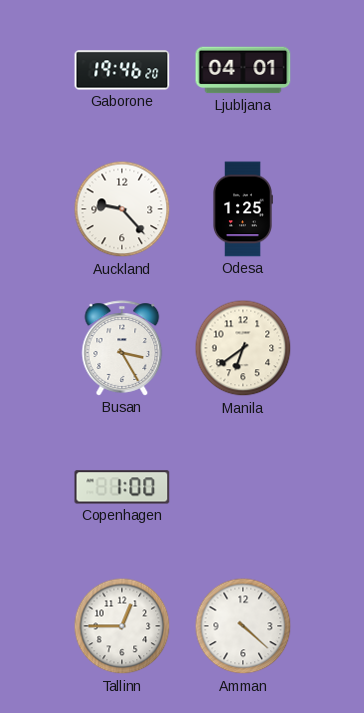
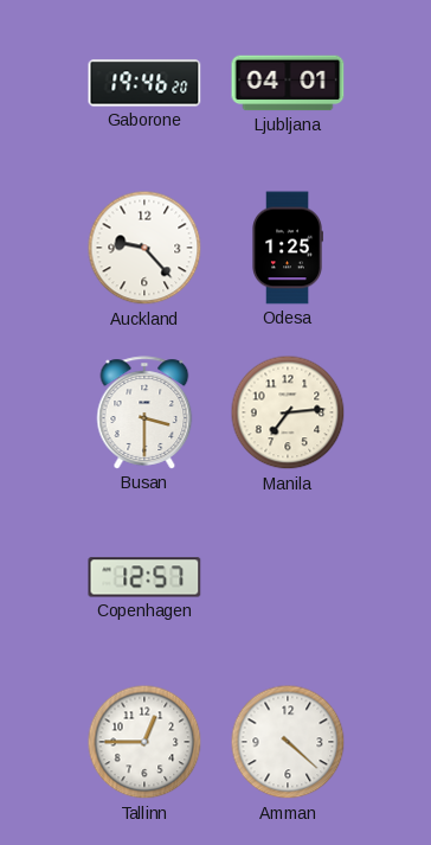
Busan: 3:25 -> 3:30
Manila: 6:39 -> 7:14
Copenhagen: 1:00 -> 12:57
